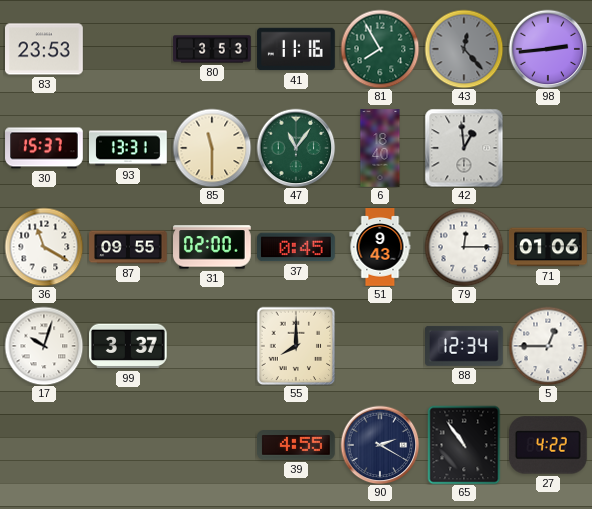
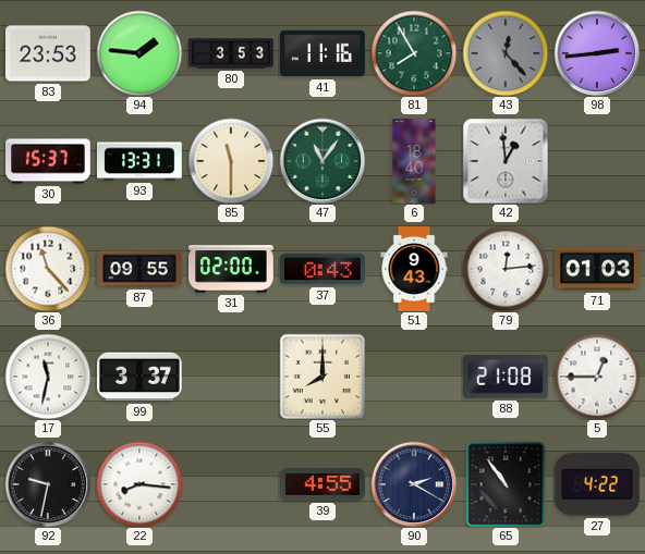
94: none -> 1:46
36: 11:20 -> 11:23
37: 0:45 -> 0:43
79: 12:15 -> 12:14
71: 01:06 -> 01:03
17: 10:03 -> 11:32
88: 12:34 -> 21:08
92: none -> 9:32
22: none -> 8:16
